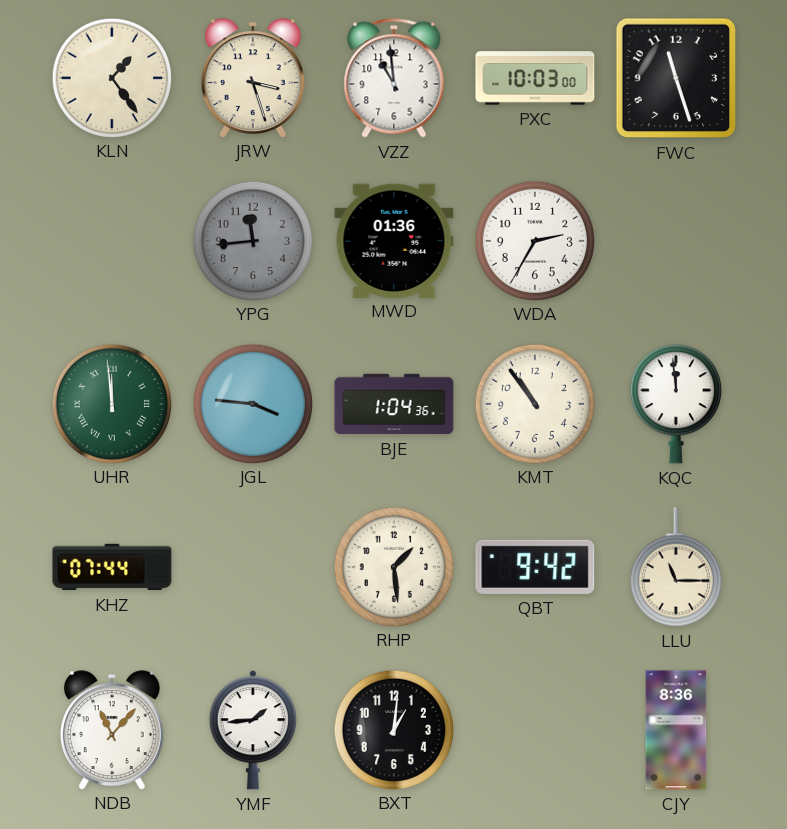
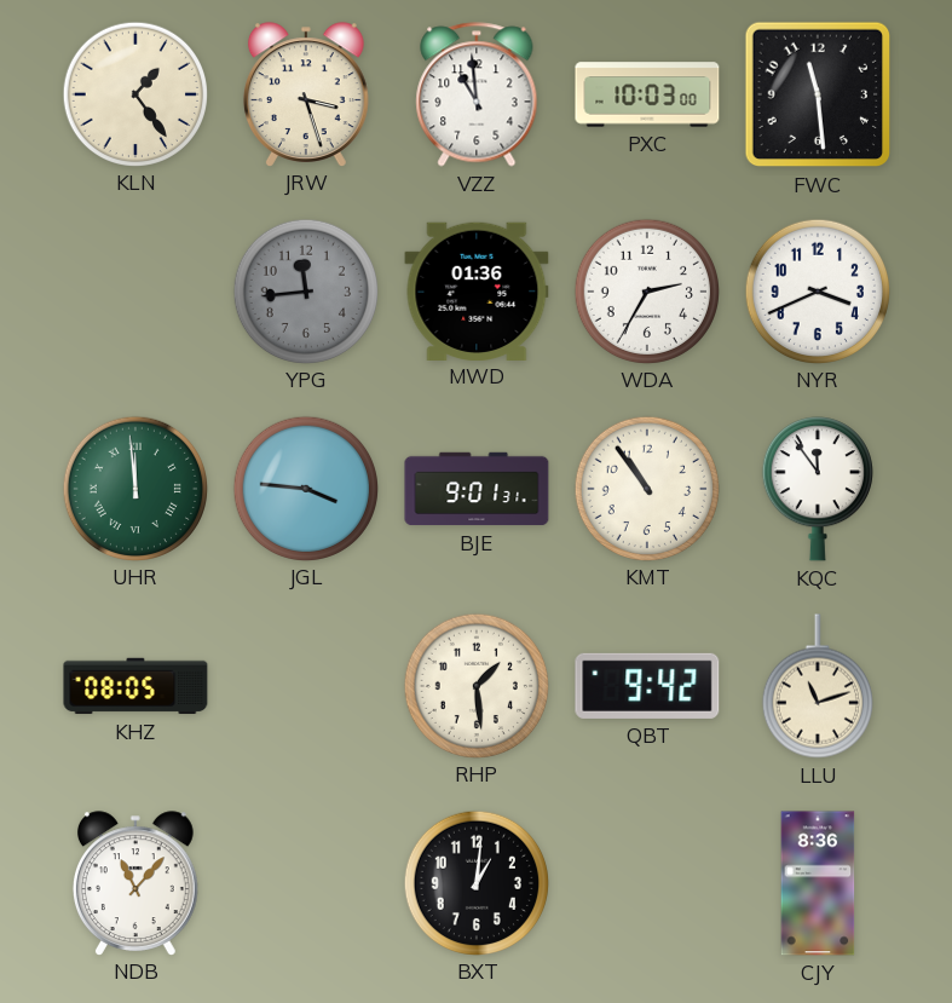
FWC: 11:27 -> 11:29
NYR: none -> 3:41
BJE: 1:04 -> 9:01
KQC: 11:59 -> 11:54
KHZ: 07:44 -> 08:05
LLU: 11:15 -> 11:12
YMF: 1:44 -> none
